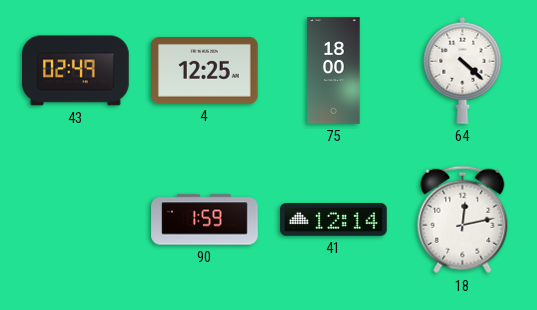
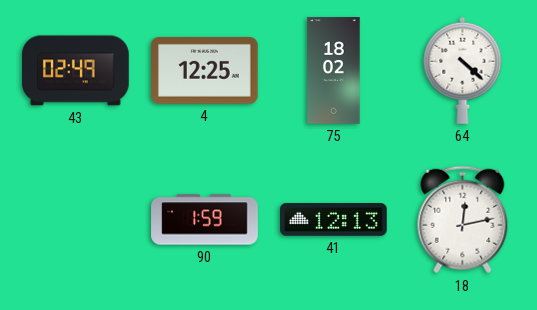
75: 18:00 -> 18:02
41: 12:14 -> 12:13
